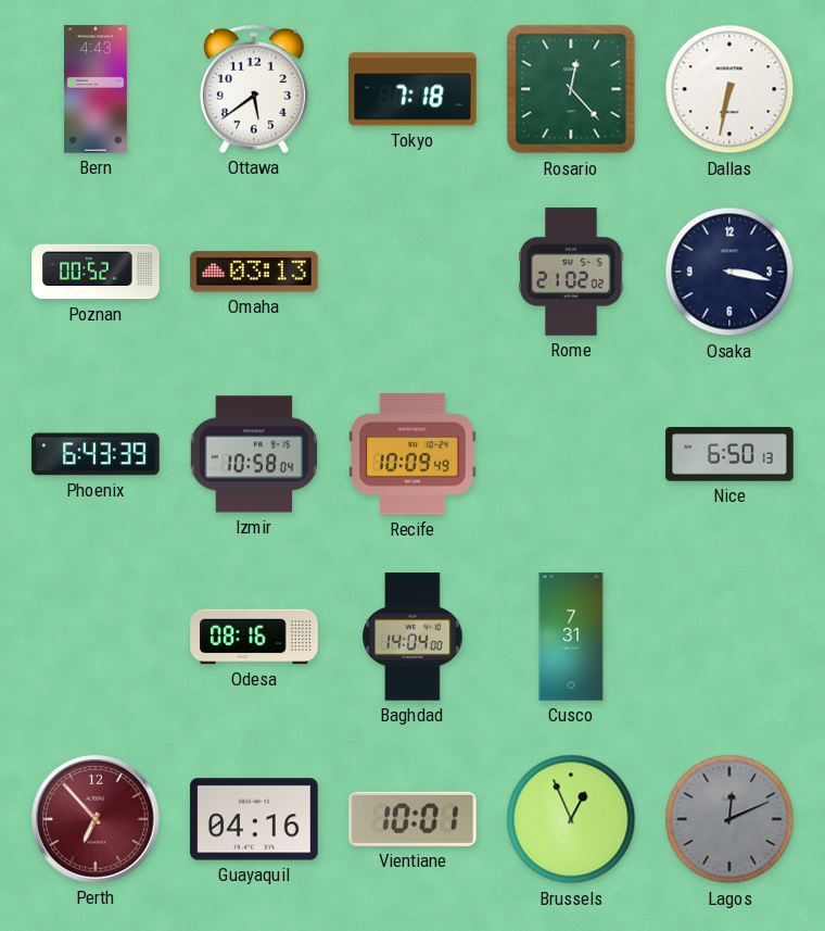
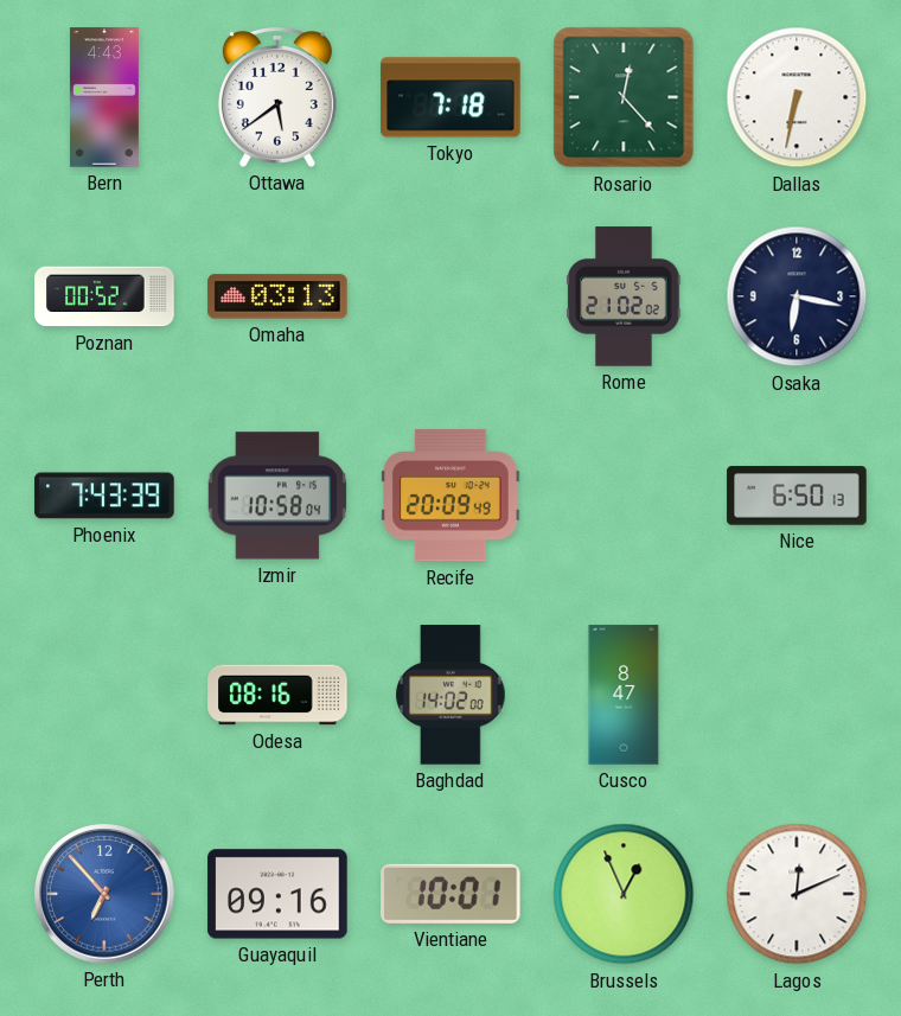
Osaka: 3:17 -> 6:17
Phoenix: 6:43 -> 7:43
Recife: 10:09 -> 20:09
Baghdad: 14:04 -> 14:02
Cusco: 7:31 -> 8:47
Perth dial: burgundy -> blue
Guayaquil: 04:16 -> 09:16
Lagos dial: grey -> white
